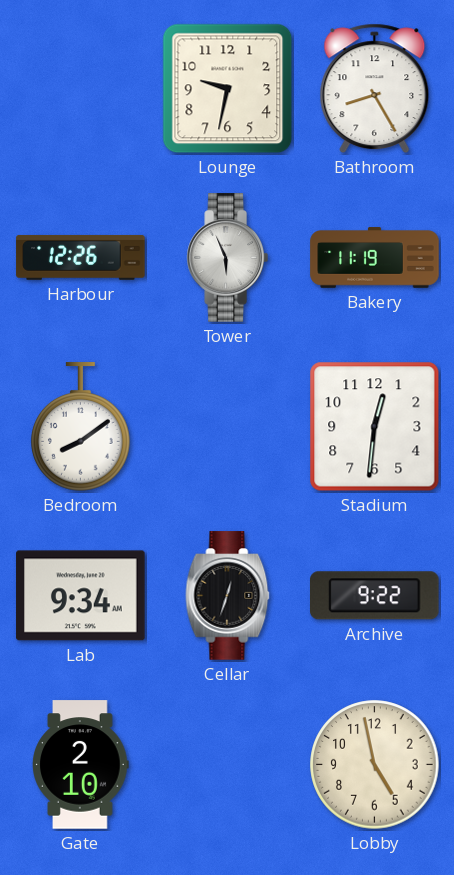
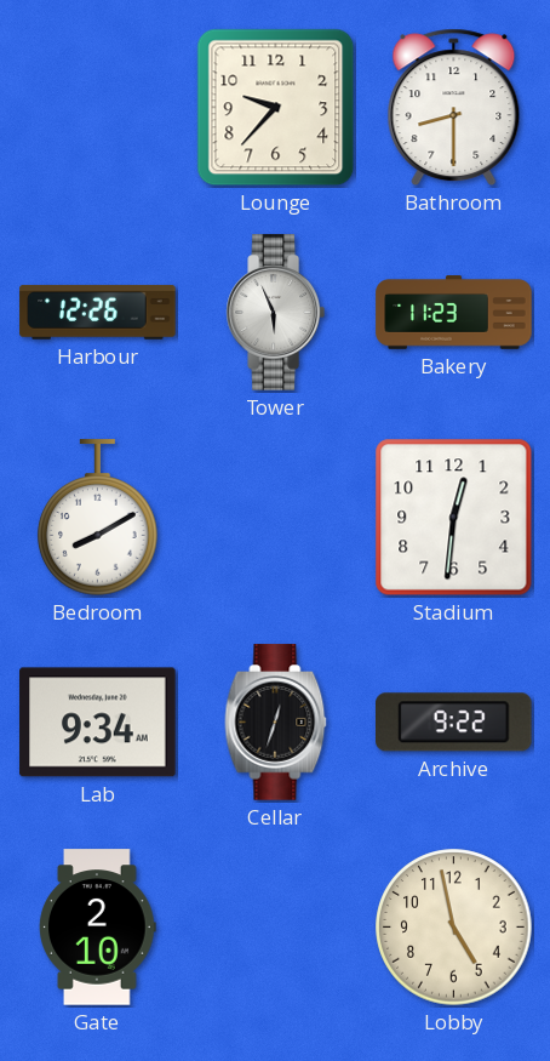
Lounge: 9:32 -> 9:37
Bathroom: 8:25 -> 8:30
Bakery: 11:19 -> 11:23
Bedroom: 8:09 -> 8:10
